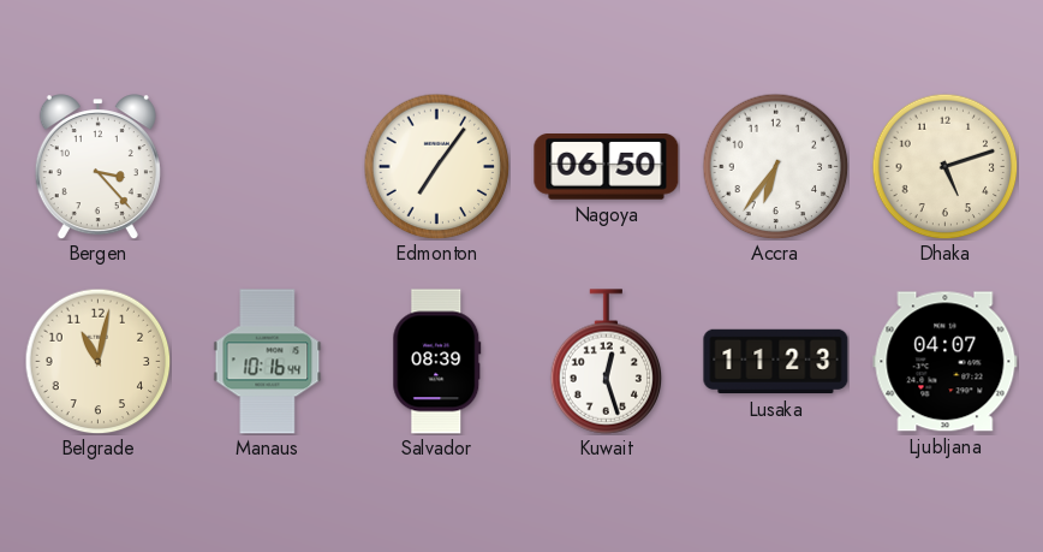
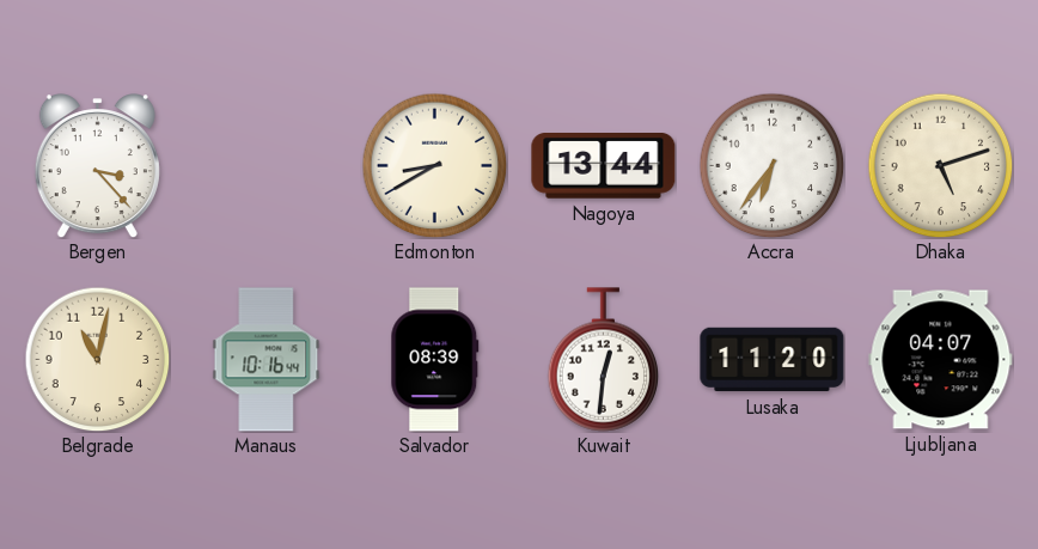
Edmonton: 7:06 -> 8:40
Nagoya: 06:50 -> 13:44
Kuwait: 12:27 -> 12:31
Lusaka: 11:23 -> 11:20
